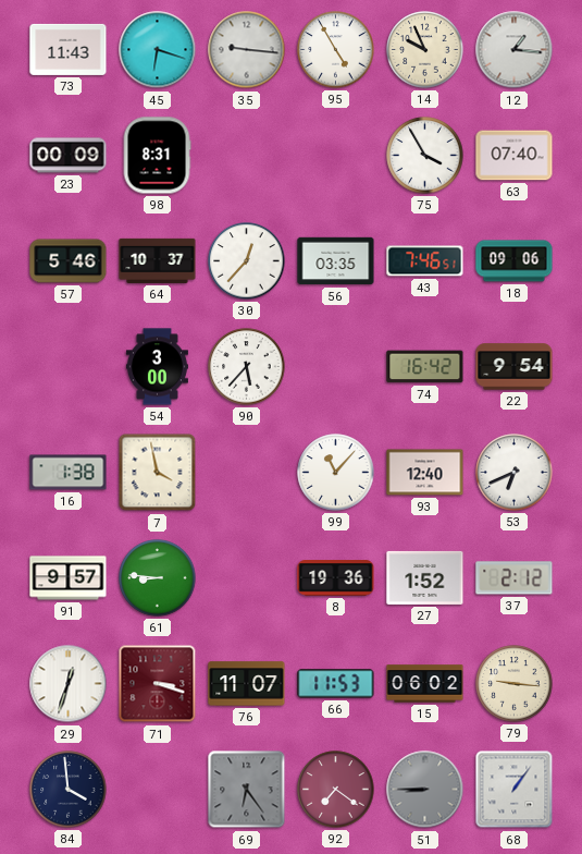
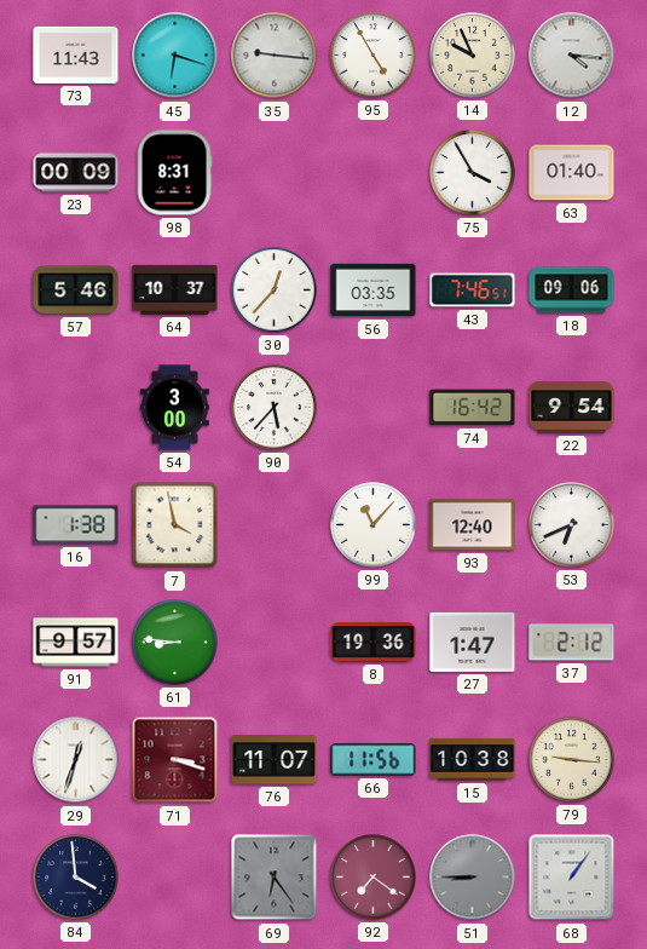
12: 1:16 -> 4:16
63: 07:40 -> 01:40
27: 1:52 -> 1:47
66: 11:53 -> 11:56
15: 06:02 -> 10:38
